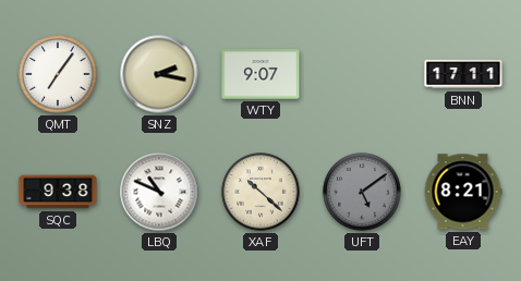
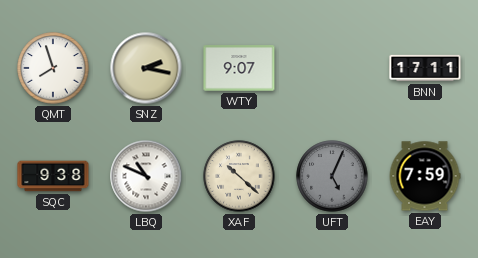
QMT: 7:06 -> 7:57
UFT: 5:09 -> 5:04
EAY: 8:21 -> 7:59
